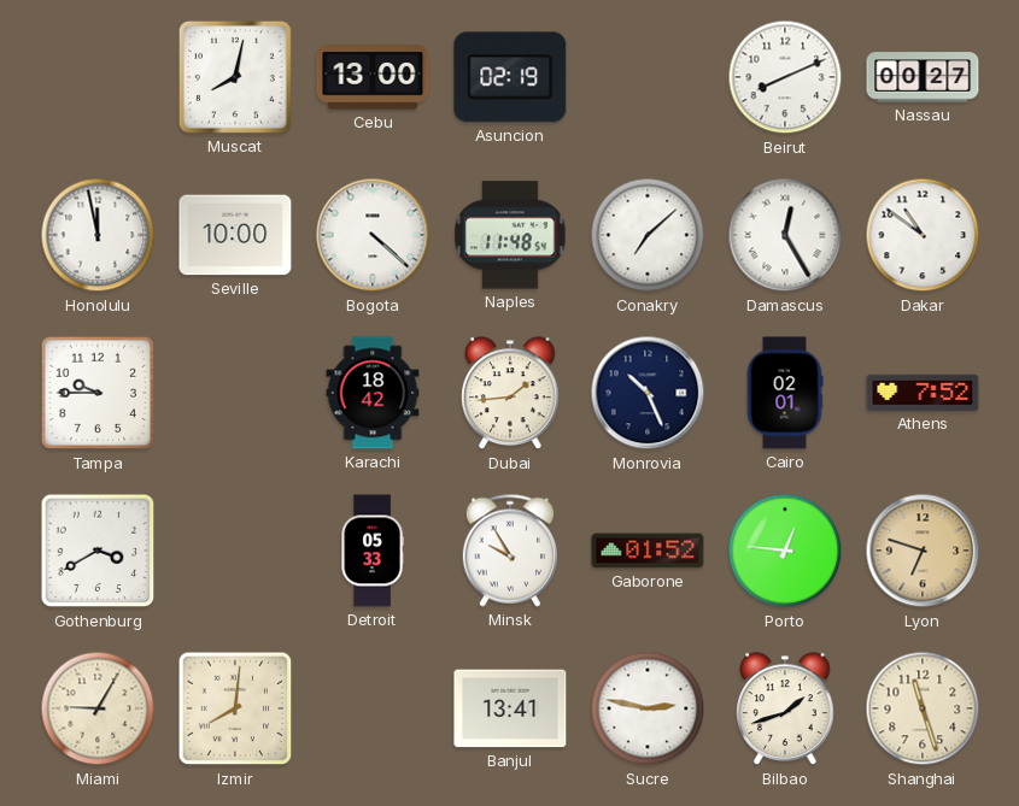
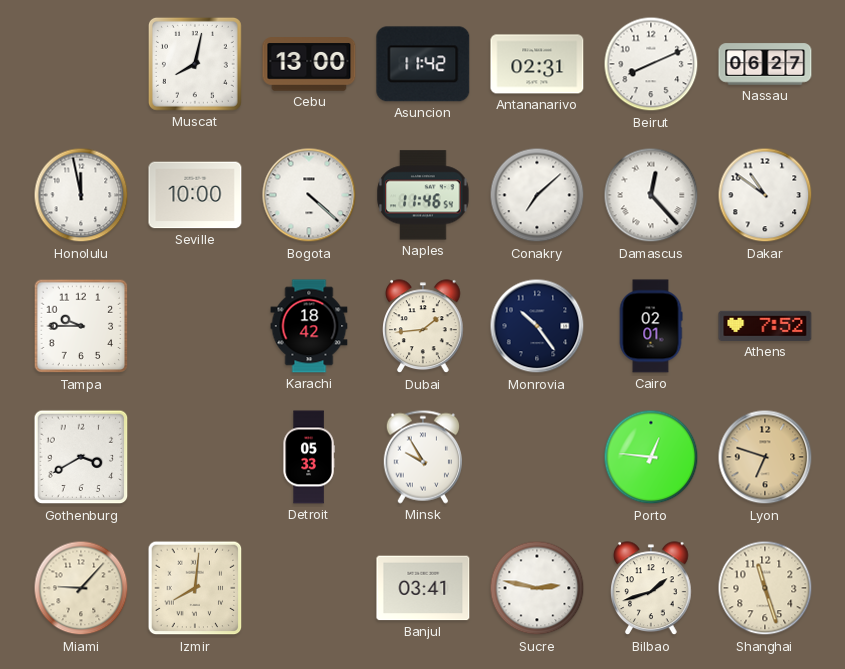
Asuncion: 02:19 -> 11:42
Antananarivo: none -> 02:31
Nassau: 00:27 -> 06:27
Naples: 11:48 -> 11:46
Damascus: 12:25 -> 12:23
Monrovia: 10:26 -> 10:24
Gaborone: 01:52 -> none
Miami: 9:05 -> 9:07
Banjul: 13:41 -> 03:41
